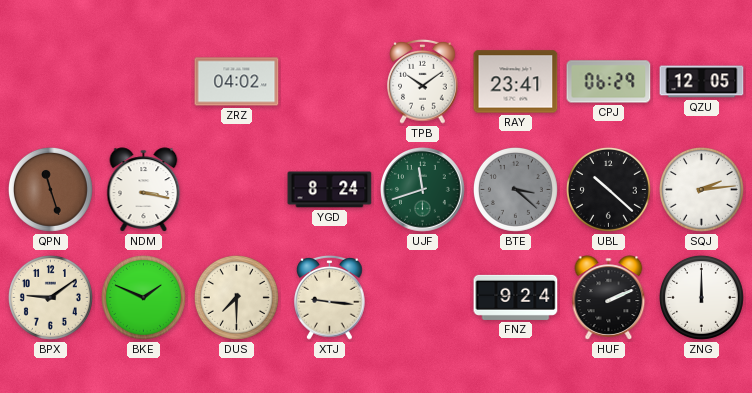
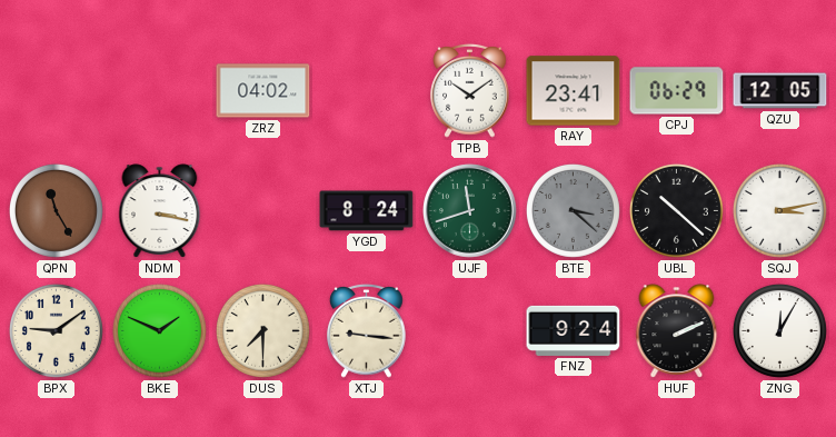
QPN: 11:27 -> 11:25
SQJ: 2:14 -> 3:13
ZNG: 12:00 -> 12:05
